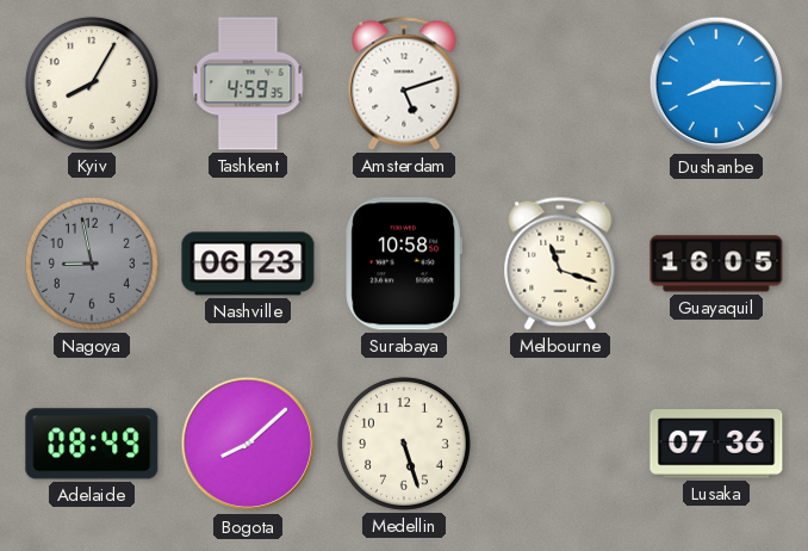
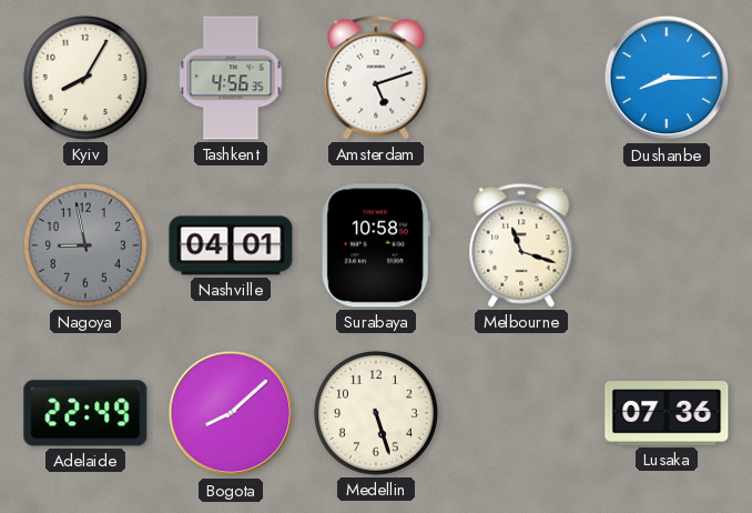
Tashkent: 4:59 -> 4:56
Nashville: 06:23 -> 04:01
Guayaquil: 16:05 -> none
Adelaide: 08:49 -> 22:49
